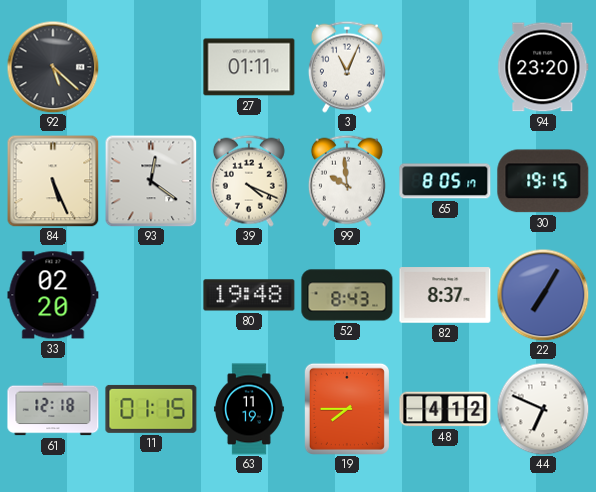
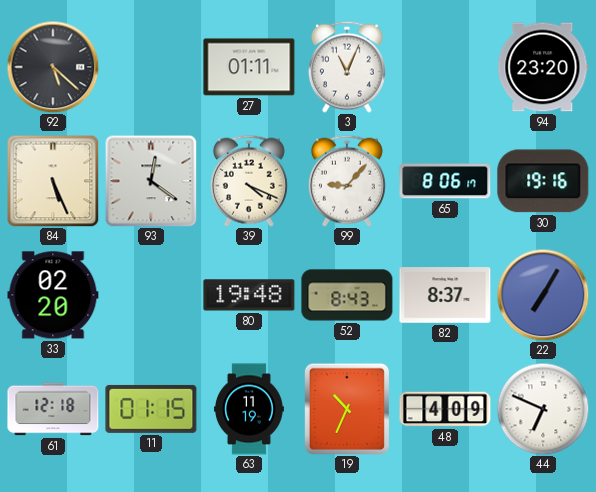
99: 9:59 -> 9:07
65: 8:05 -> 8:06
30: 19:15 -> 19:16
19: 7:45 -> 10:34
48: 4:12 -> 4:09
